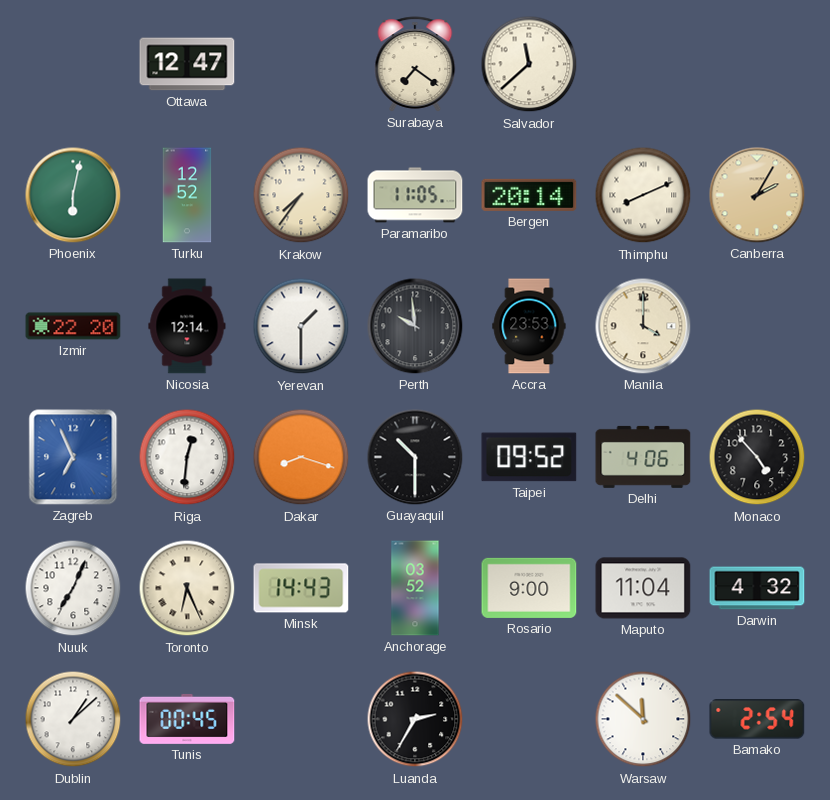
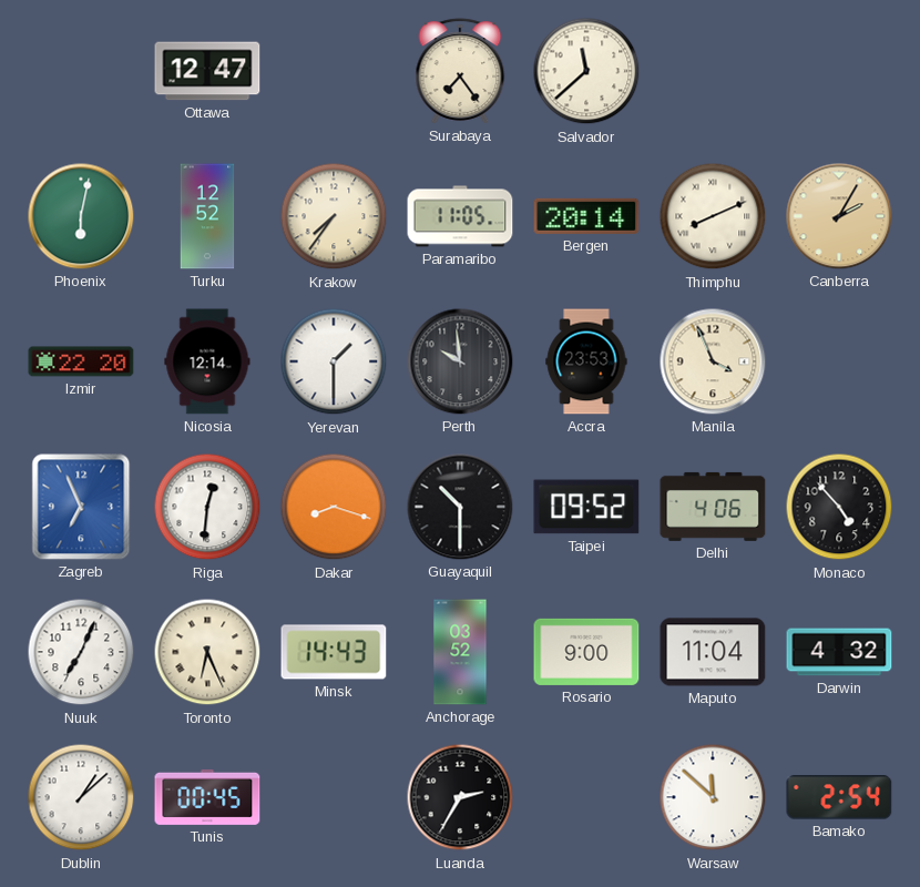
Surabaya: 7:21 -> 7:24
Manila: 4:00 -> 3:56
